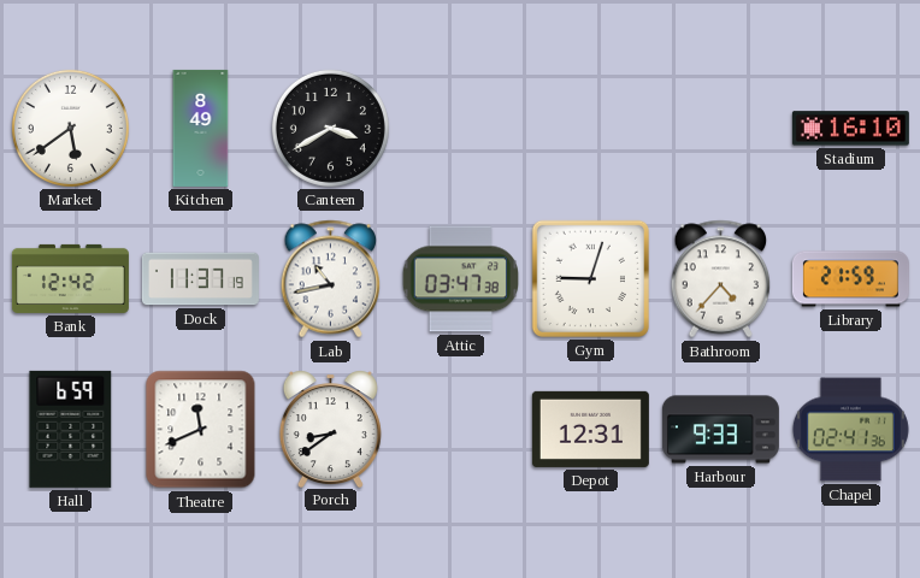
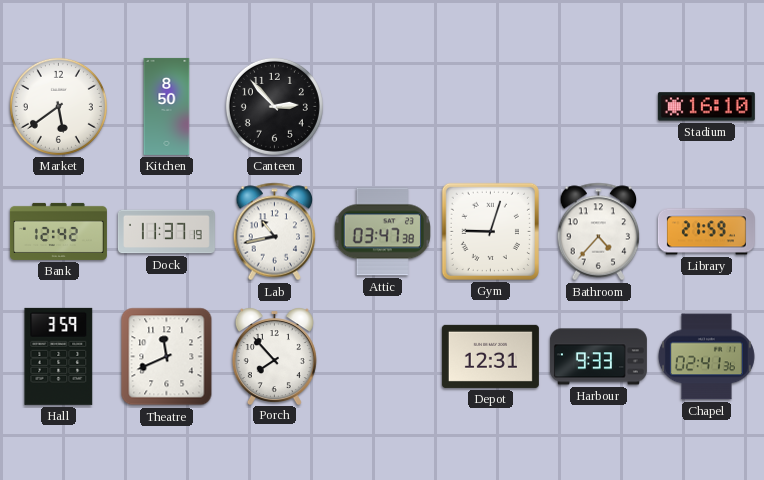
Kitchen: 8:49 -> 8:50
Canteen: 3:40 -> 2:53
Hall: 6:59 -> 3:59
Porch: 8:39 -> 7:53
